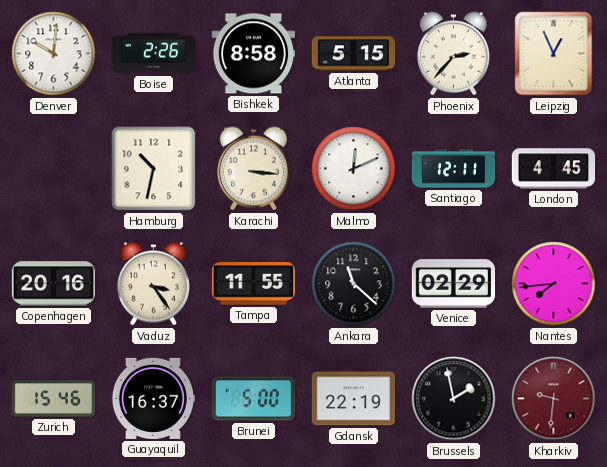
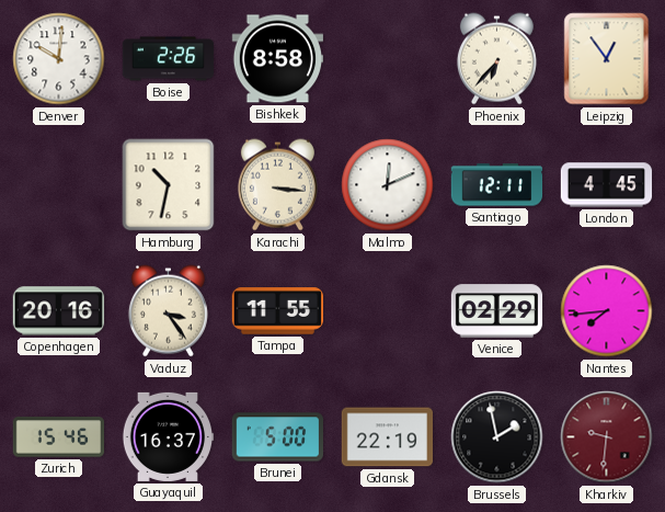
Atlanta: 5:15 -> none
Phoenix: 2:37 -> 6:37
Leipzig: 12:56 -> 12:54
Ankara: 11:22 -> none
